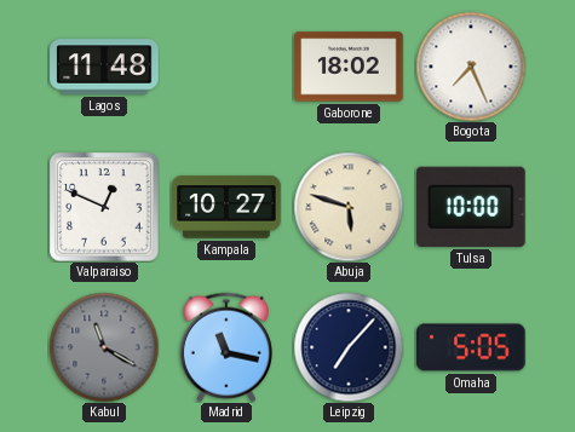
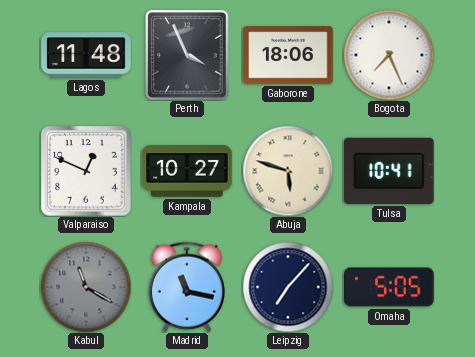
Perth: none -> 3:56
Gaborone: 18:02 -> 18:06
Tulsa: 10:00 -> 10:41
